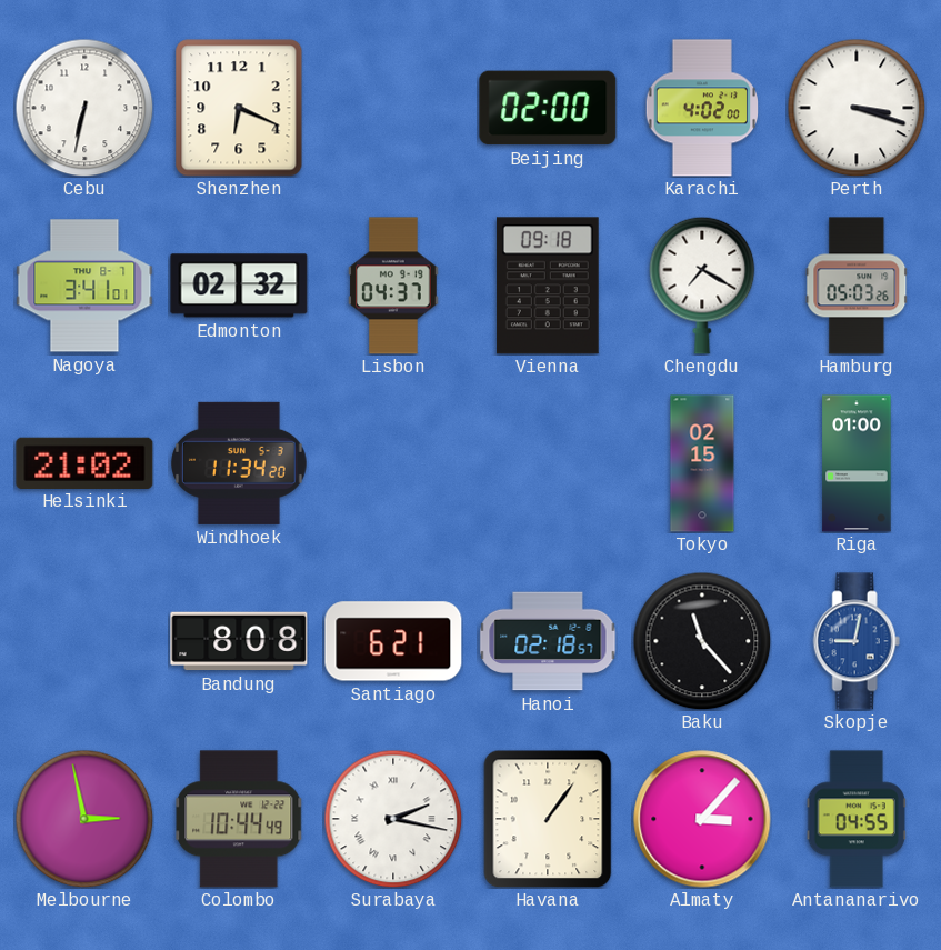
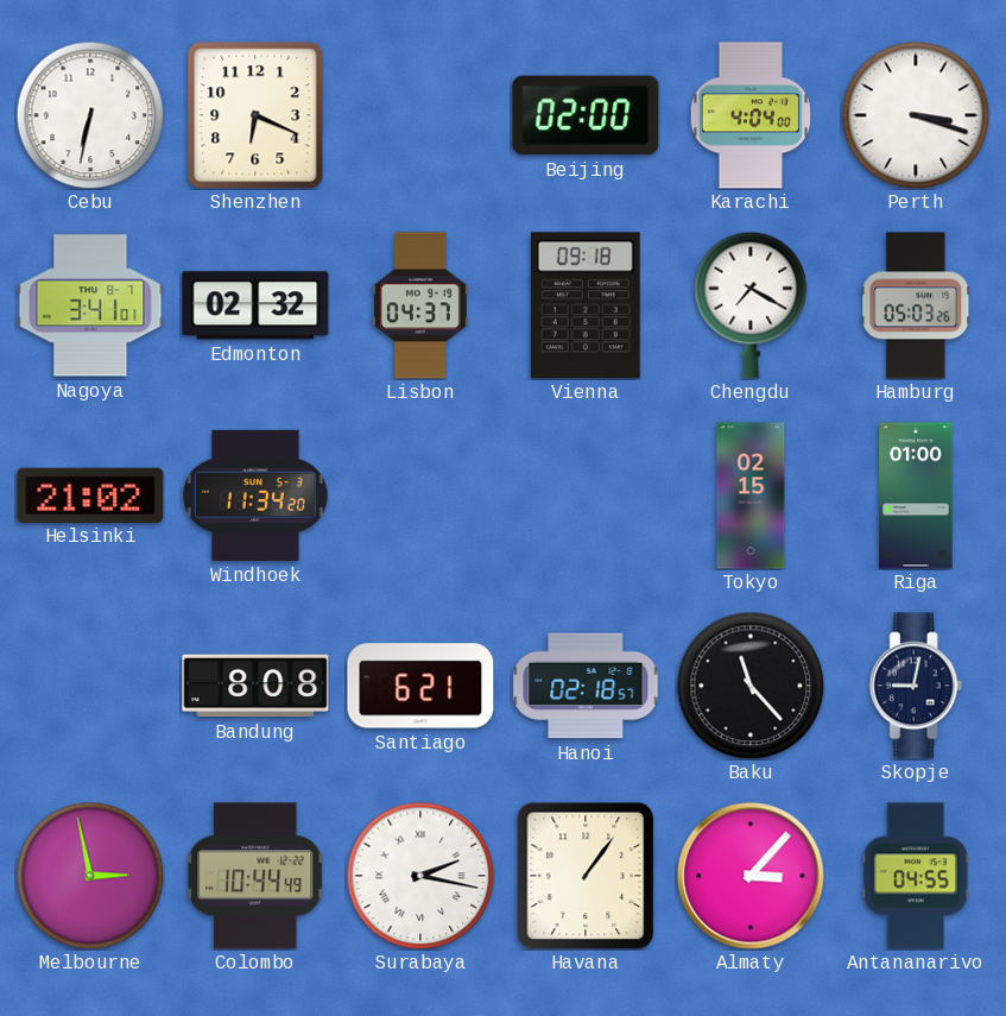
Karachi: 4:02 -> 4:04
Skopje dial: blue -> navy
